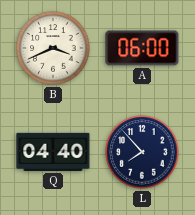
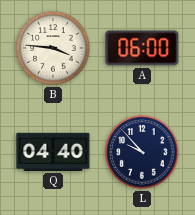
B: 3:41 -> 3:46
L: 7:53 -> 9:53
